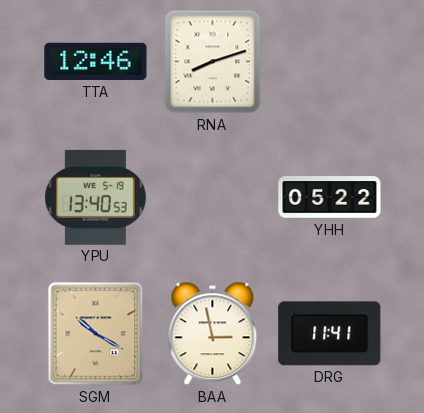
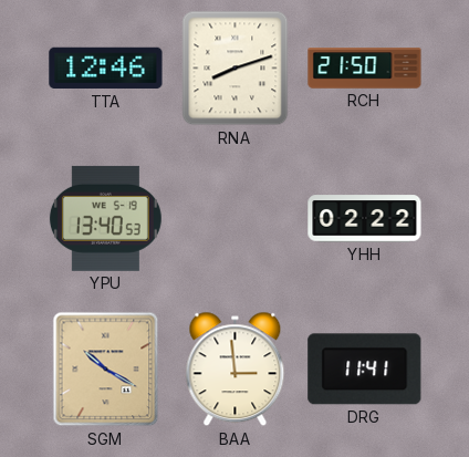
RCH: none -> 21:50
YHH: 05:22 -> 02:22
BAA: 2:58 -> 2:59
